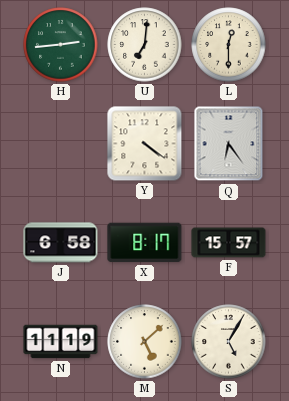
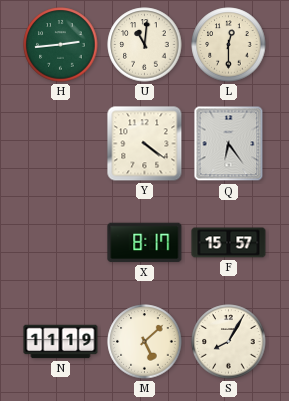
U: 7:01 -> 11:01
J: 6:58 -> none
S: 5:05 -> 8:05
